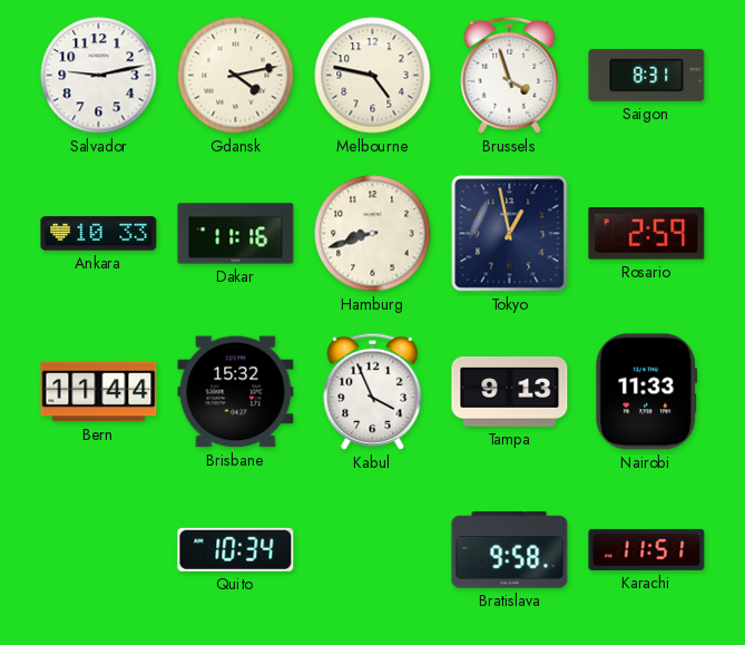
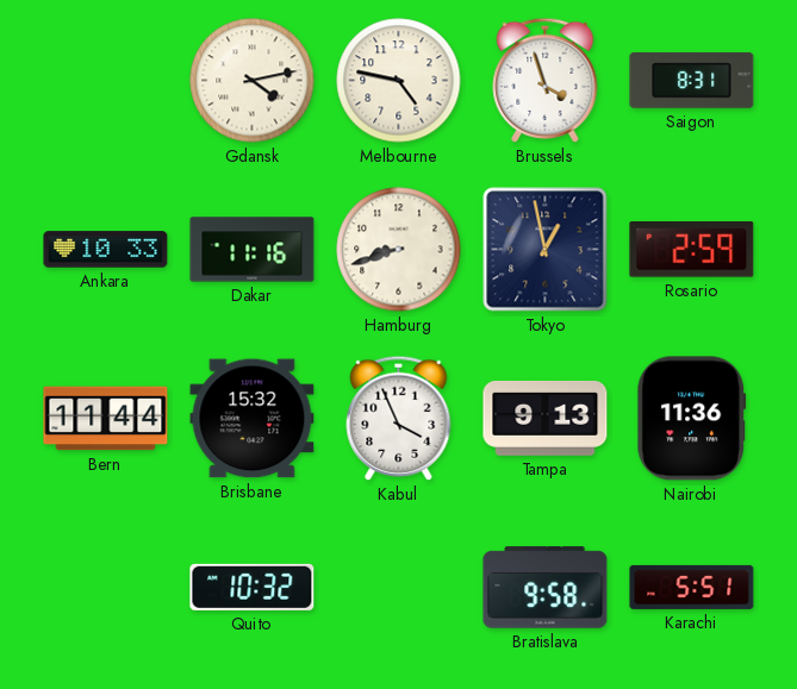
Salvador: 9:13 -> none
Nairobi: 11:33 -> 11:36
Quito: 10:34 -> 10:32
Karachi: 11:51 -> 5:51
